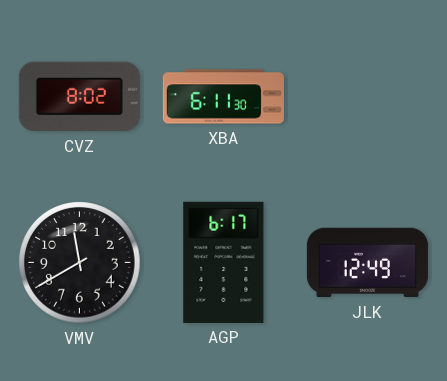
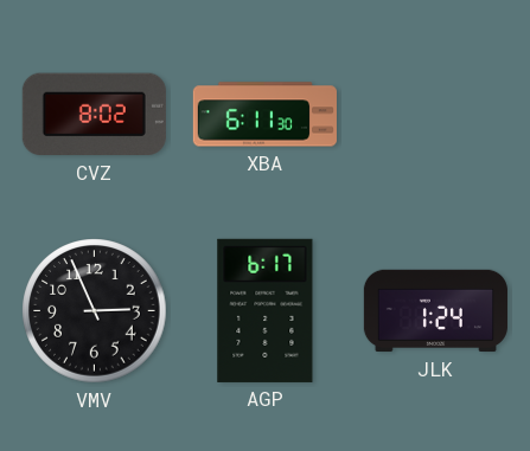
VMV: 11:40 -> 2:56
JLK: 12:49 -> 1:24
